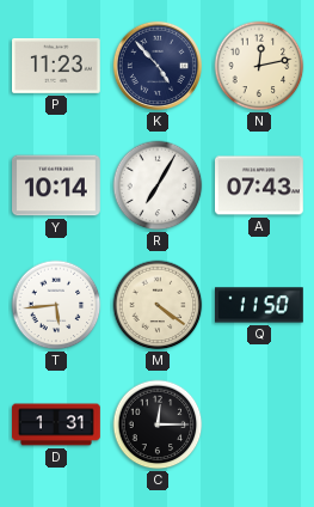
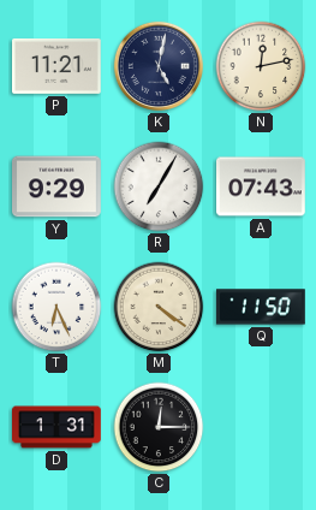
P: 11:23 -> 11:21
K: 4:53 -> 5:02
Y: 10:14 -> 9:29
T: 5:44 -> 6:26
